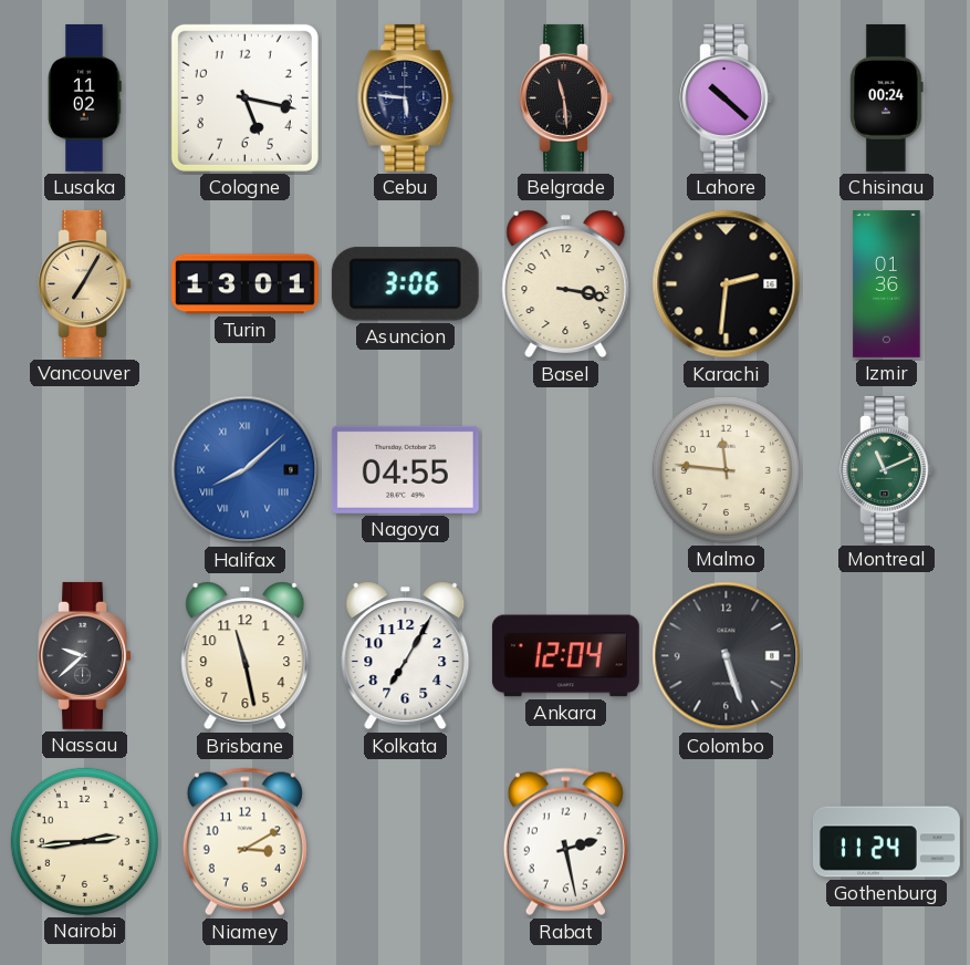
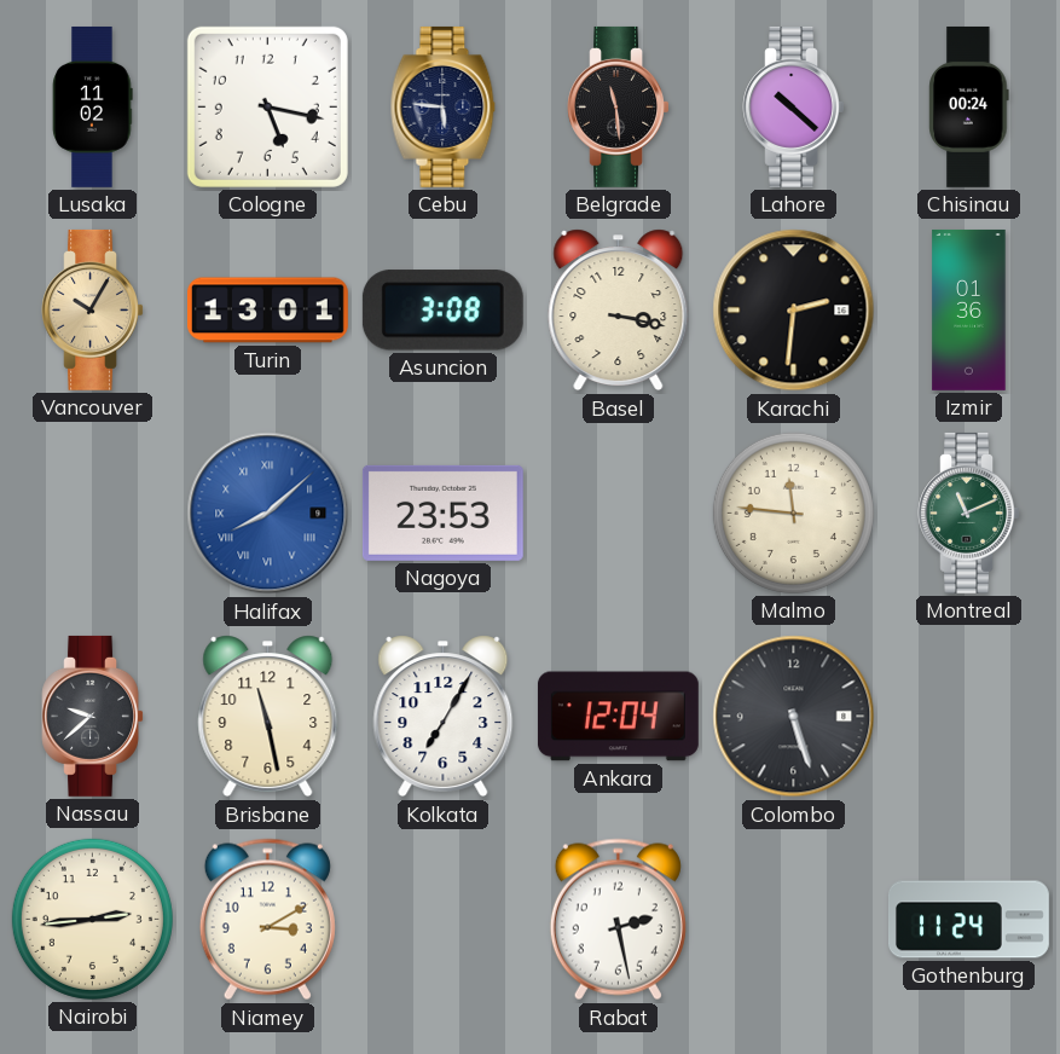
Vancouver: 7:05 -> 10:05
Asuncion: 3:06 -> 3:08
Nagoya: 04:55 -> 23:53
